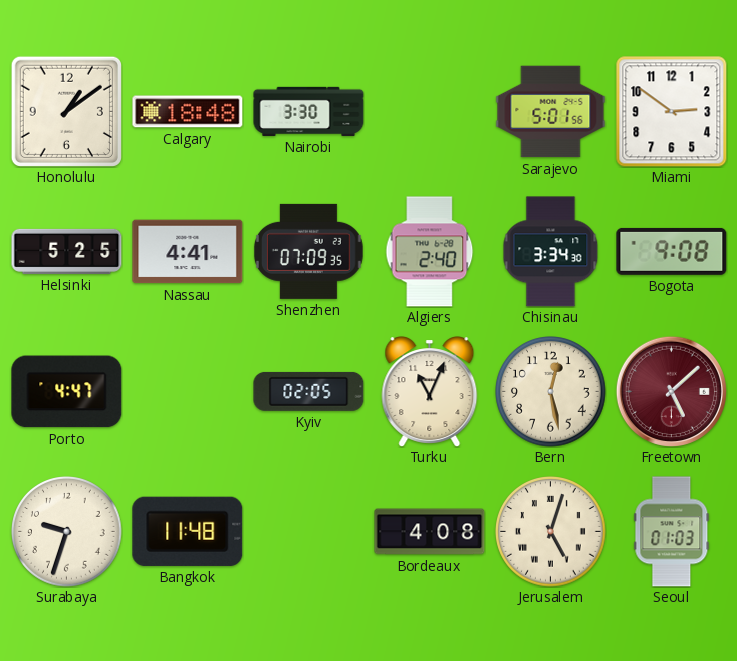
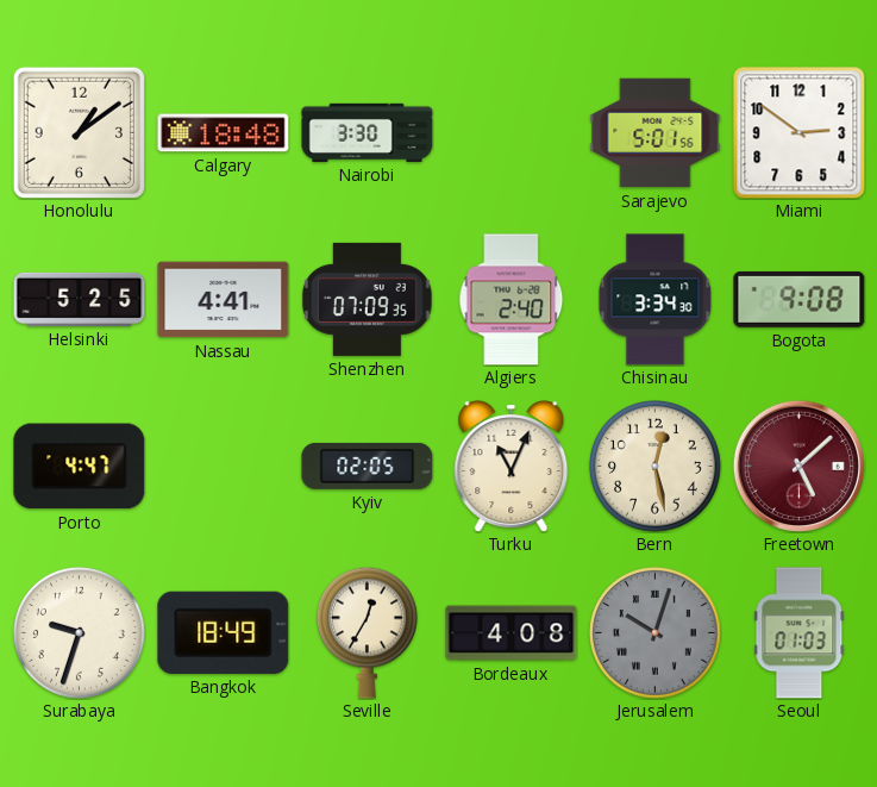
Bangkok: 11:48 -> 18:49
Seville: none -> 12:35
Jerusalem: 5:03 -> 10:03
Jerusalem dial: cream -> grey
